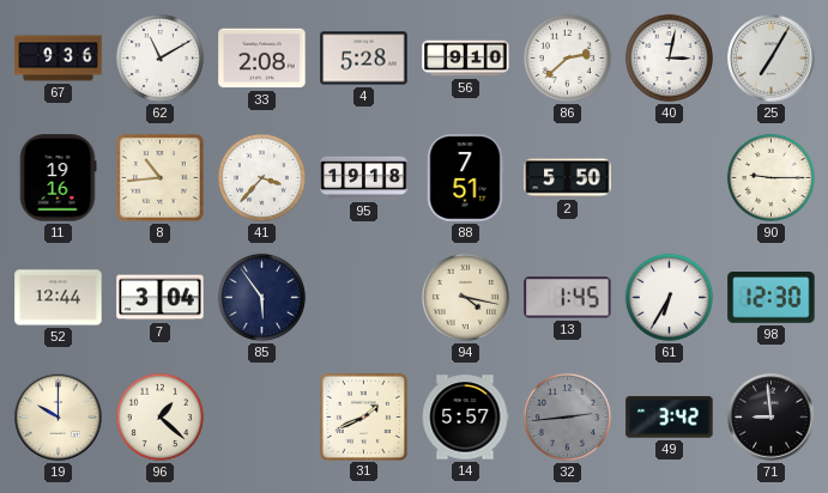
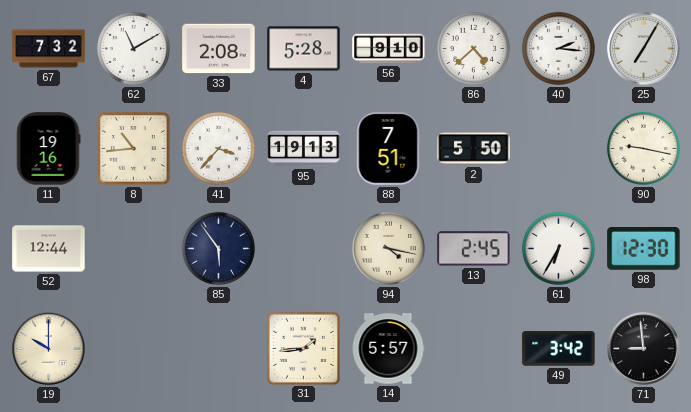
67: 9:36 -> 7:32
86: 2:38 -> 4:38
40: 3:02 -> 2:16
95: 19:18 -> 19:13
90: 9:15 -> 9:17
7: 3:04 -> none
13: 1:45 -> 2:45
96: 1:22 -> none
31: 1:41 -> 1:44
32: 2:44 -> none
